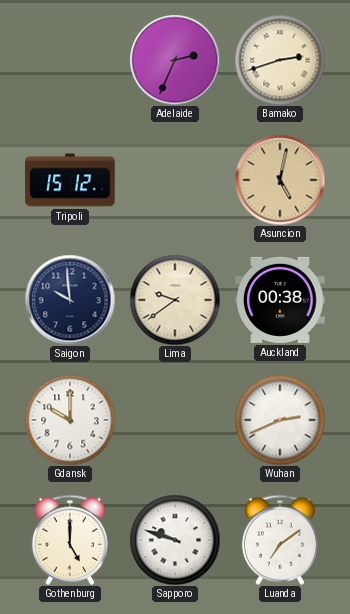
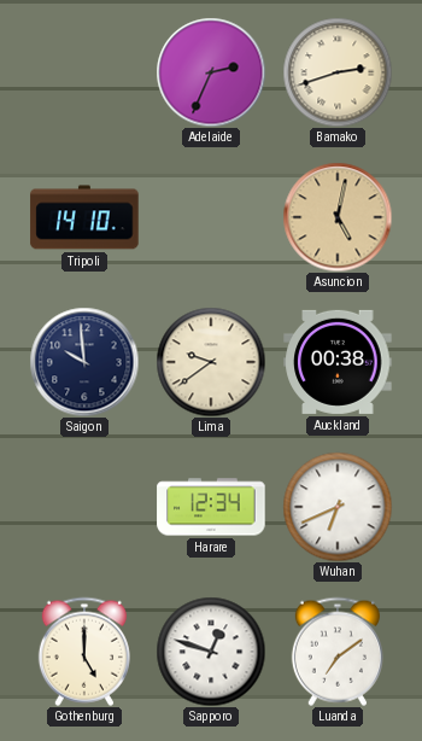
Tripoli: 15:12 -> 14:10
Gdansk: 10:00 -> none
Harare: none -> 12:34
Wuhan: 2:41 -> 6:41
Sapporo: 9:48 -> 12:48
